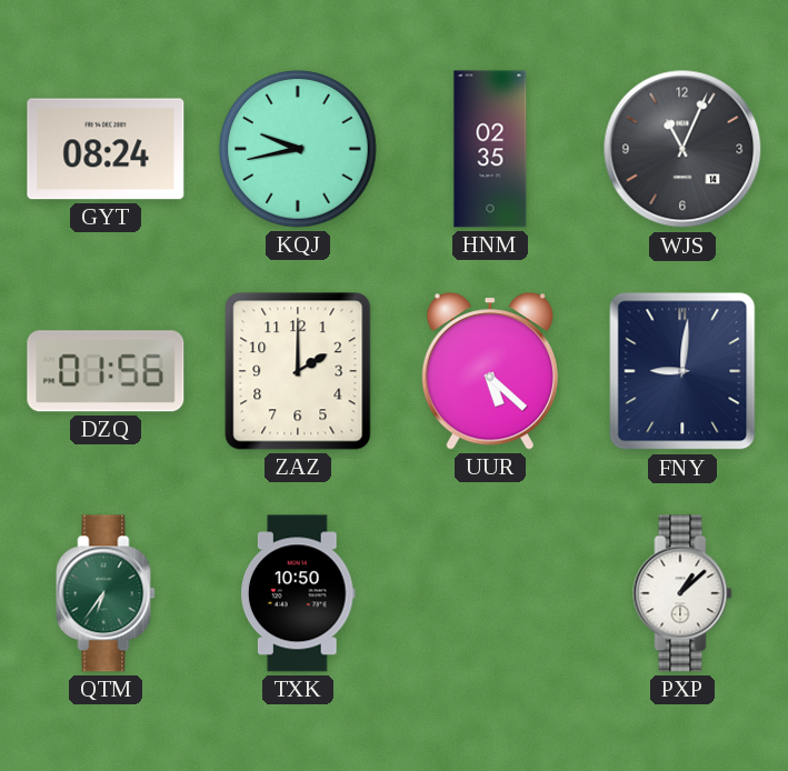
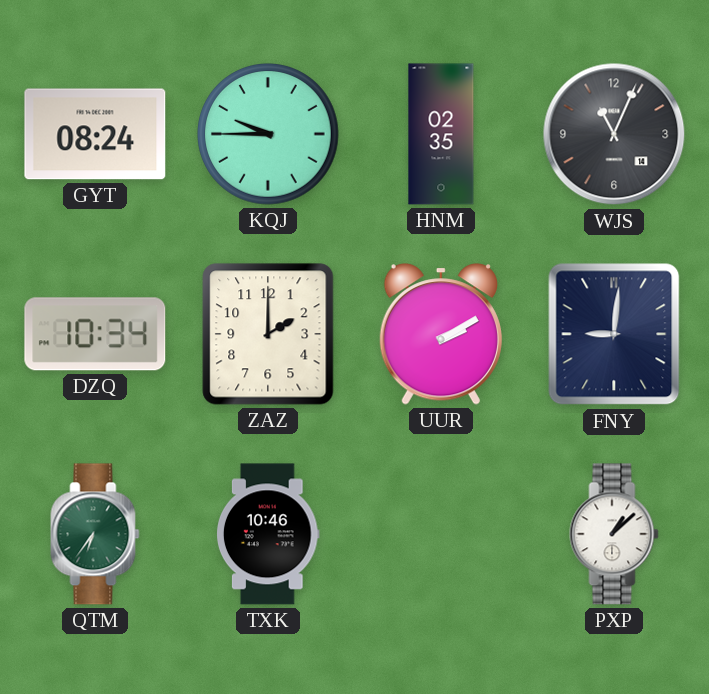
KQJ: 9:43 -> 9:45
DZQ: 01:56 -> 10:34
UUR: 5:22 -> 2:10
TXK: 10:50 -> 10:46
